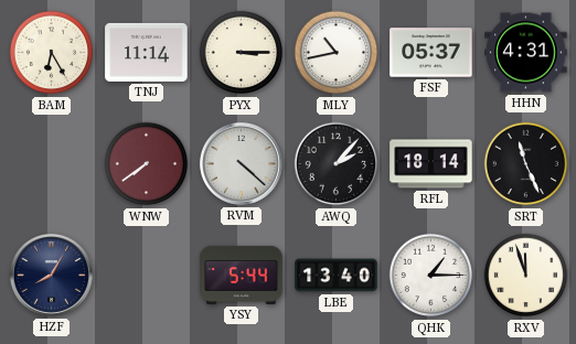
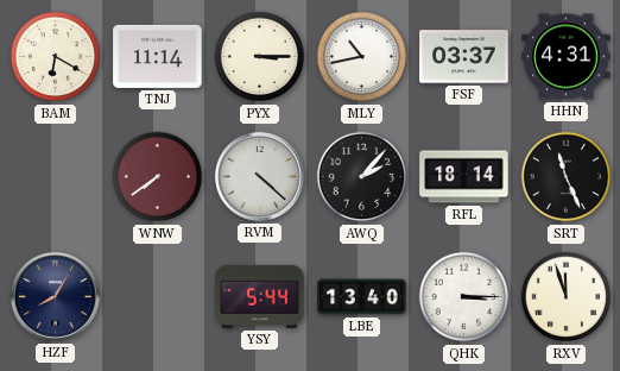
BAM: 6:25 -> 6:20
FSF: 05:37 -> 03:37
QHK: 1:15 -> 3:15
